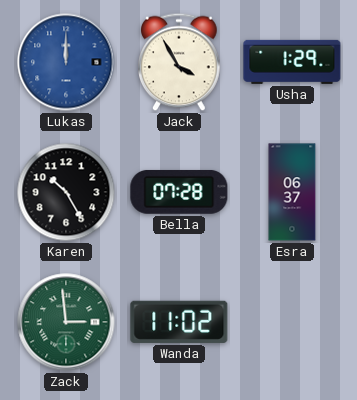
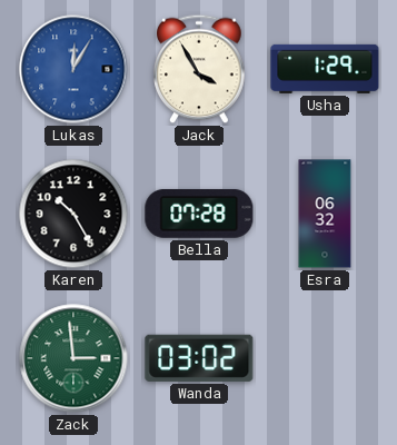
Lukas: 12:00 -> 12:05
Esra: 06:37 -> 06:32
Wanda: 11:02 -> 03:02
